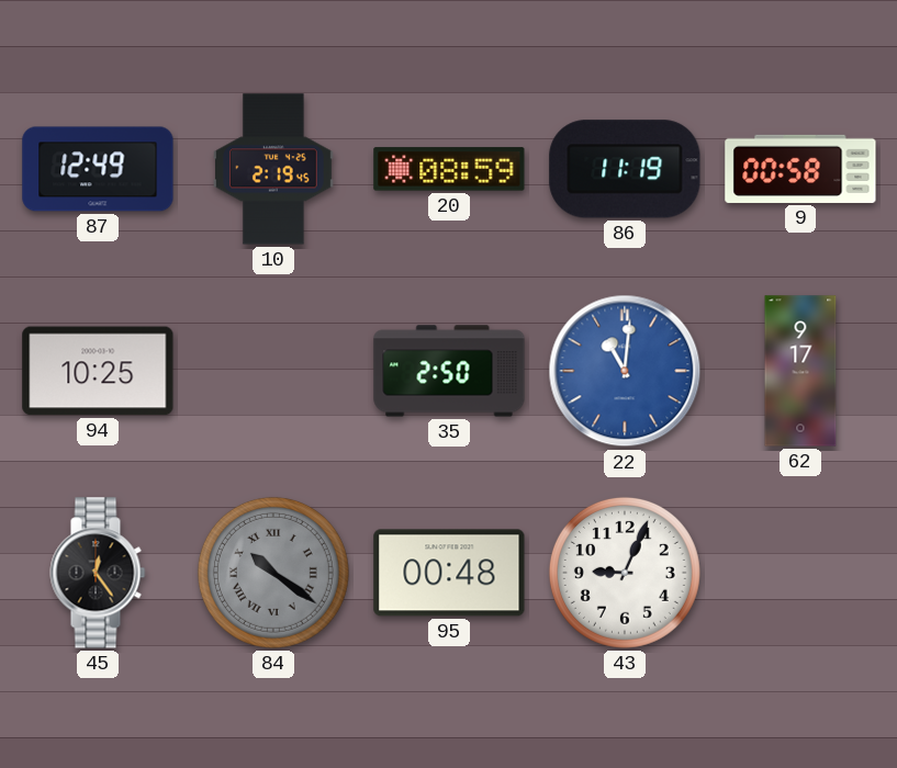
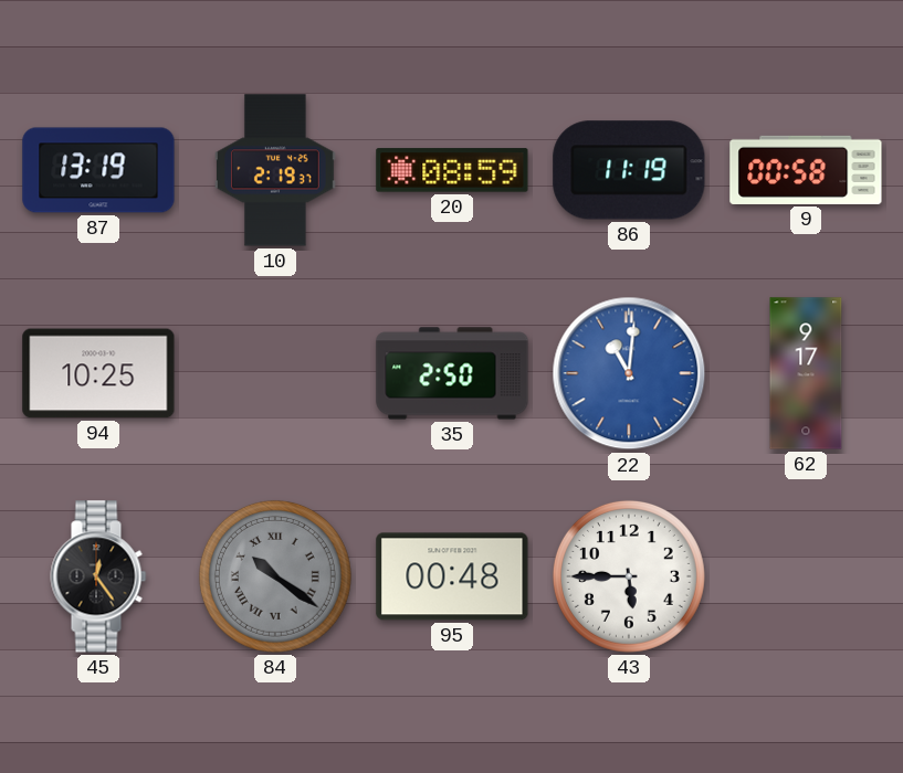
87: 12:49 -> 13:19
10: 2:19:45 -> 2:19:37
43: 9:04 -> 5:45
